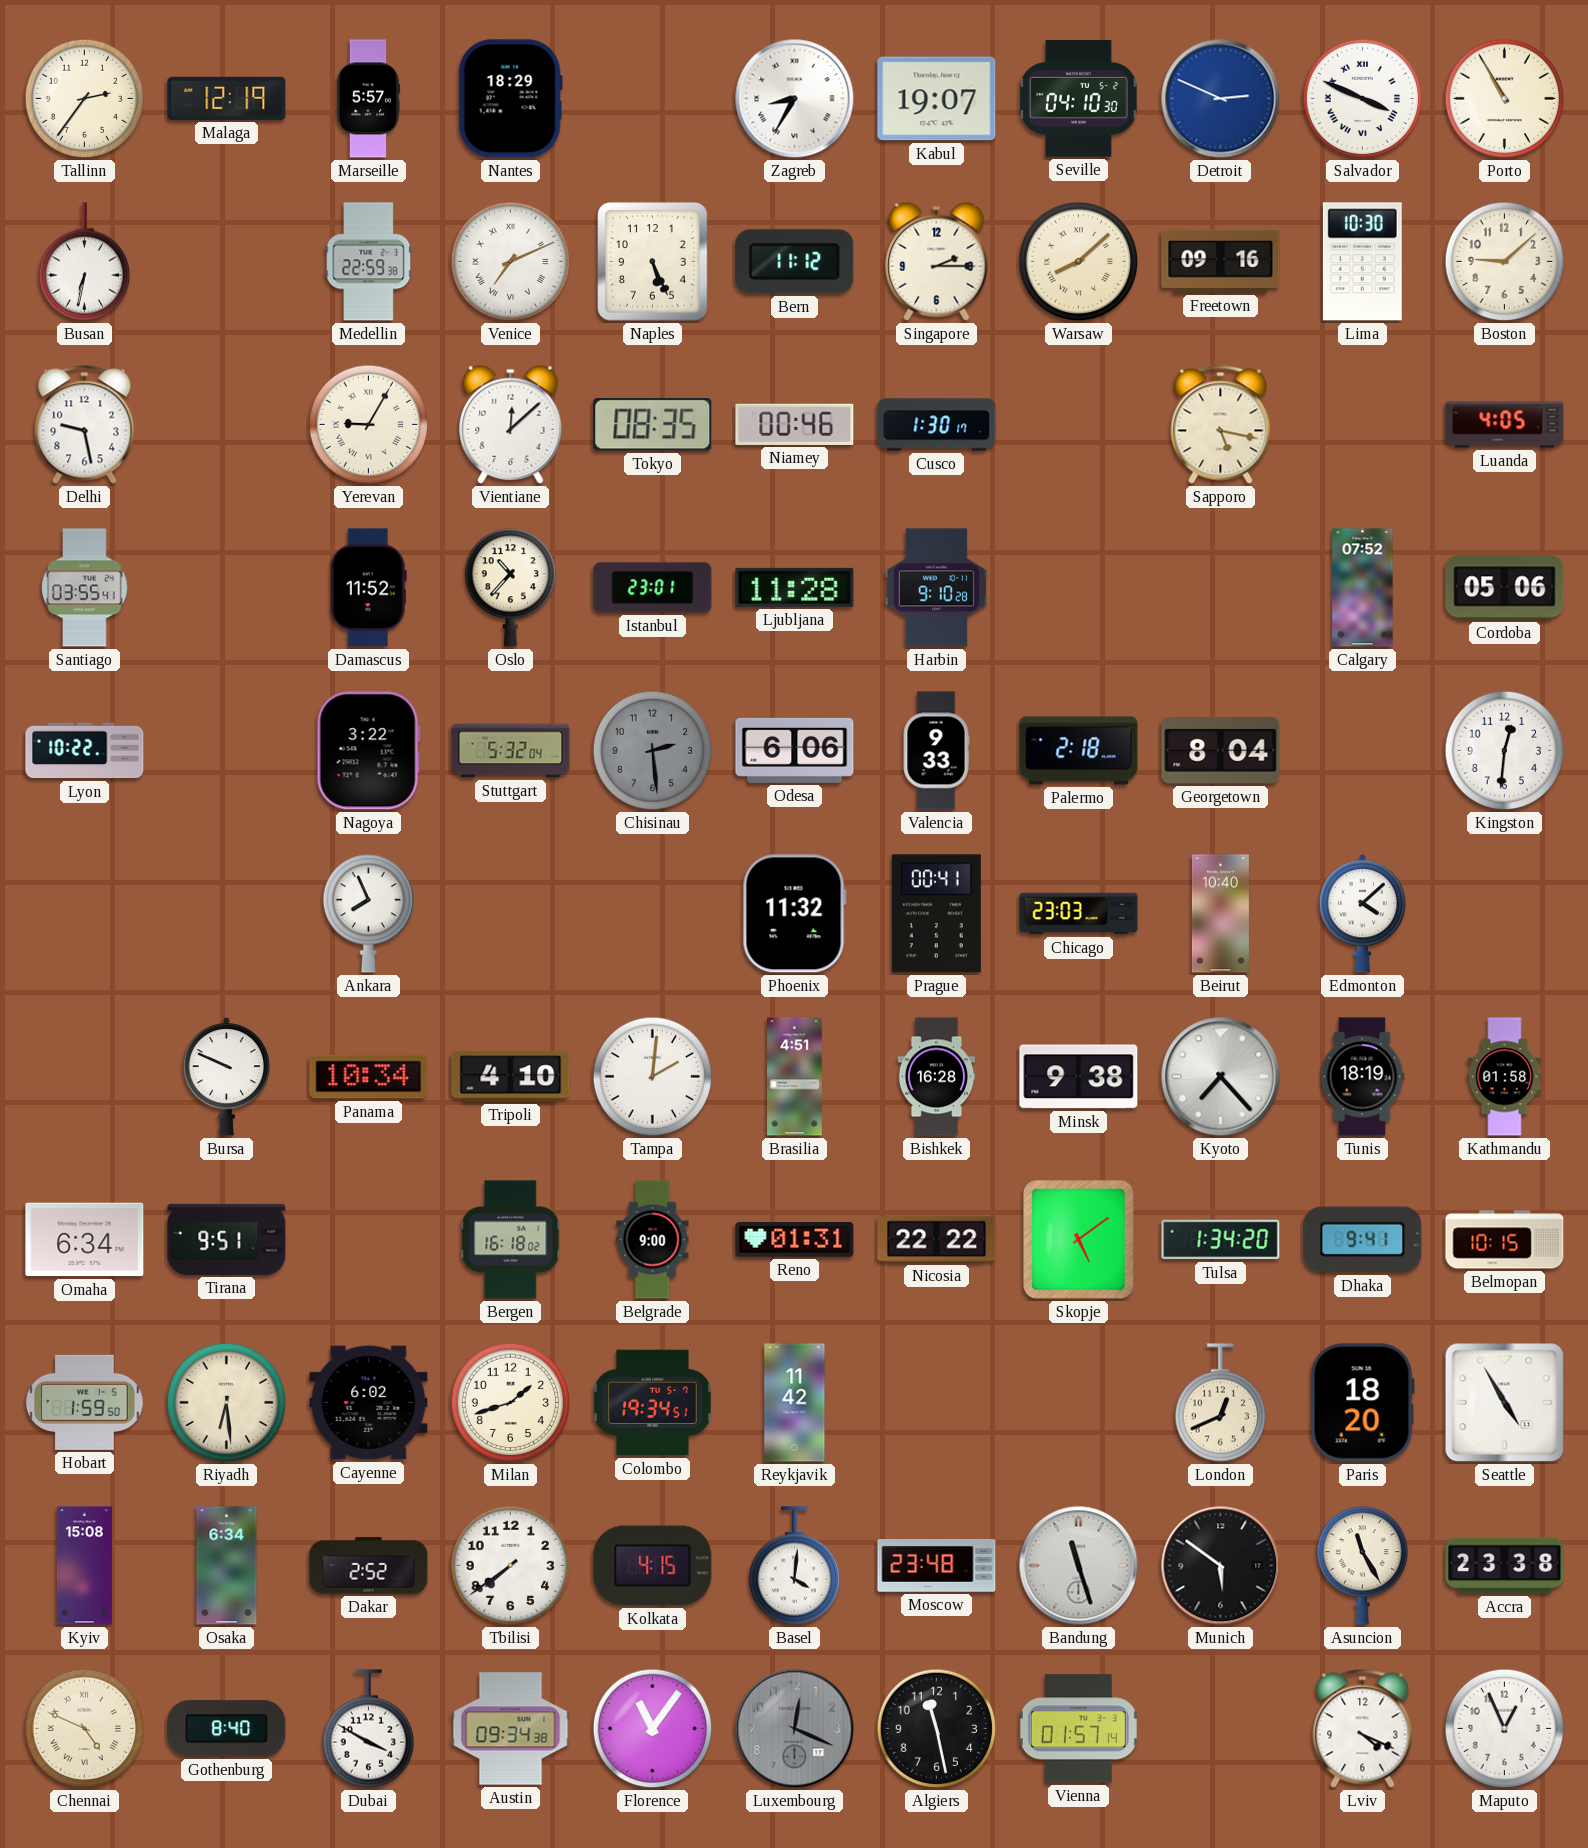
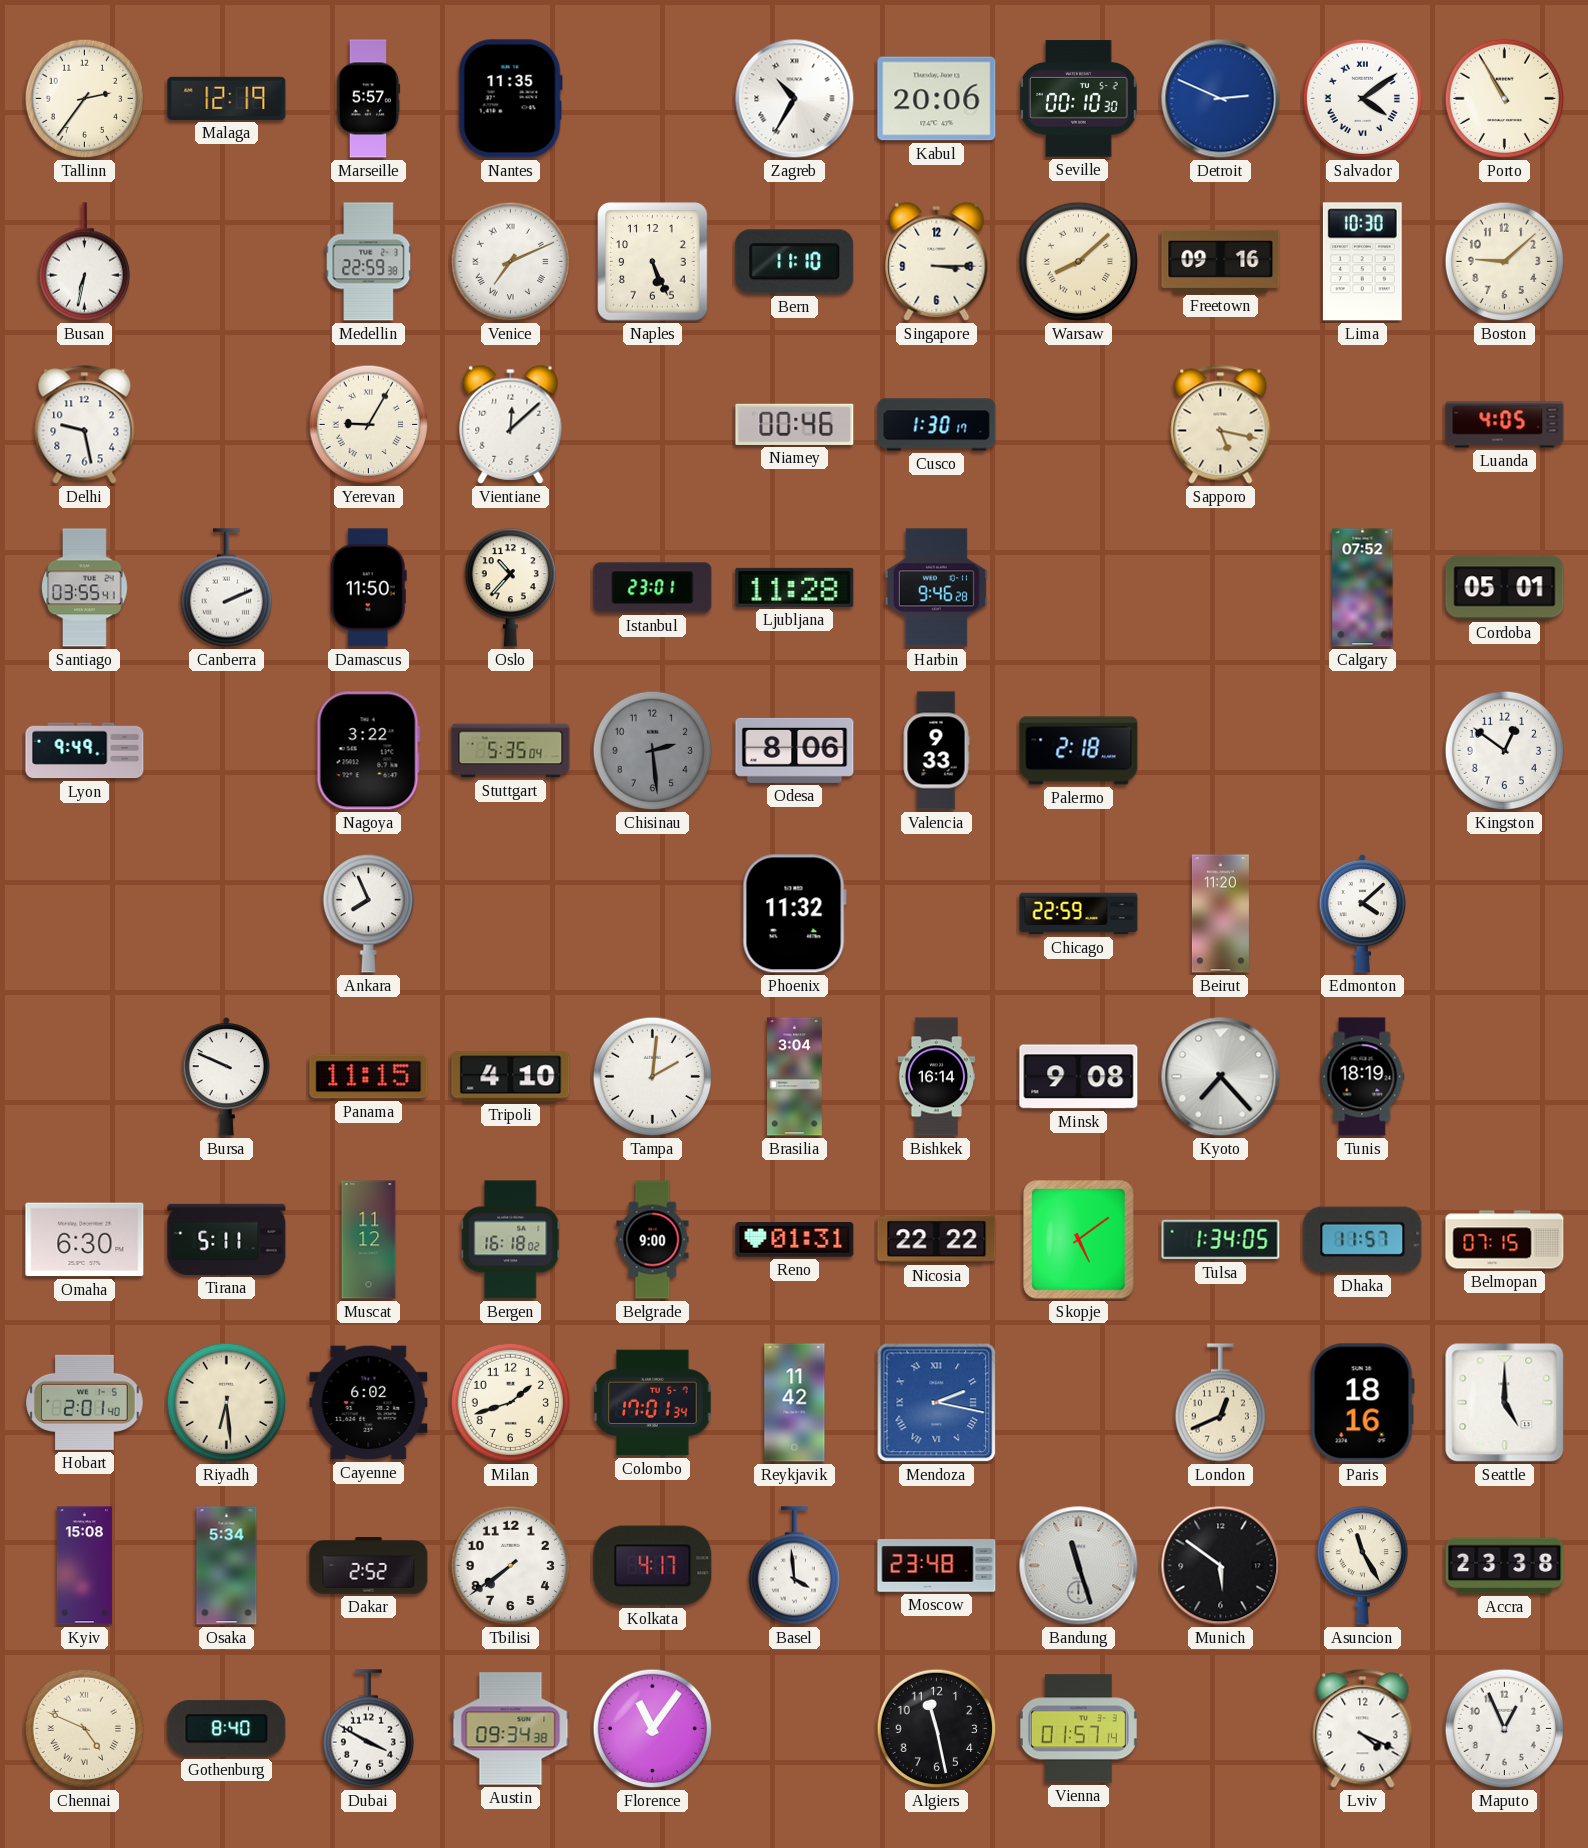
Nantes: 18:29 -> 11:35
Zagreb: 8:35 -> 10:35
Kabul: 19:07 -> 20:06
Seville: 04:10 -> 00:10
Salvador: 3:49 -> 4:09
Bern: 11:12 -> 11:10
Singapore: 2:15 -> 3:15
Tokyo: 08:35 -> none
Canberra: none -> 2:11
Damascus: 11:52 -> 11:50
Harbin: 9:10 -> 9:46
Cordoba: 05:06 -> 05:01
Lyon: 10:22 -> 9:49
Stuttgart: 5:32 -> 5:35
Odesa: 6:06 -> 8:06
Georgetown: 8:04 -> none
Kingston: 12:31 -> 12:51
Prague: 00:41 -> none
Chicago: 23:03 -> 22:59
Beirut: 10:40 -> 11:20
Panama: 10:34 -> 11:15
Brasilia: 4:51 -> 3:04
Bishkek: 16:28 -> 16:14
Minsk: 9:38 -> 9:08
Kathmandu: 01:58 -> none
Omaha: 6:34 -> 6:30
Tirana: 9:51 -> 5:11
Muscat: none -> 11:12
Tulsa: 1:34:20 -> 1:34:05
Dhaka: 9:41 -> 11:57
Belmopan: 10:15 -> 07:15
Hobart: 1:59 -> 2:01
Colombo: 19:34 -> 17:01
Mendoza: none -> 2:17
Paris: 18:20 -> 18:16
Seattle: 4:55 -> 5:00
Osaka: 6:34 -> 5:34
Kolkata: 4:15 -> 4:17
Basel: 4:01 -> 3:59
Luxembourg: 12:19 -> none
